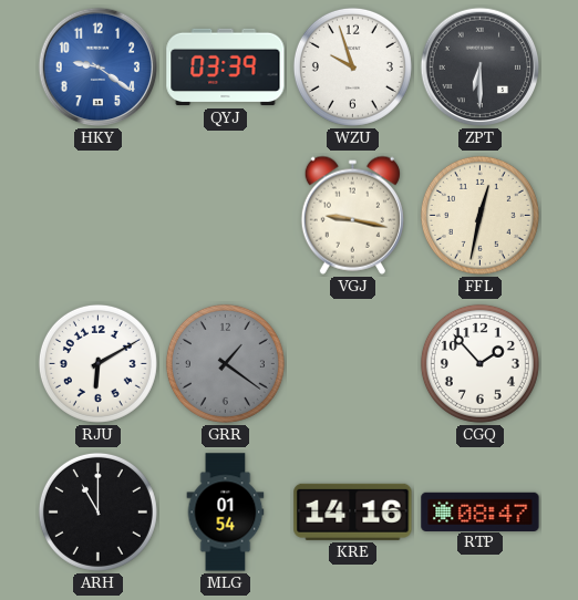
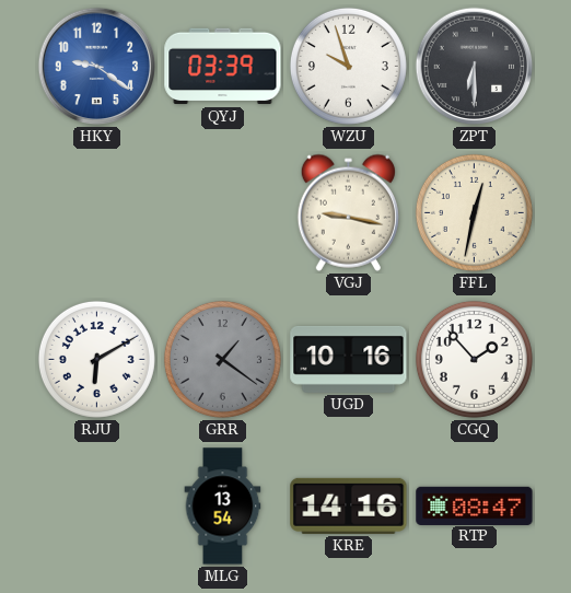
UGD: none -> 10:16
ARH: 11:00 -> none
MLG: 01:54 -> 13:54
